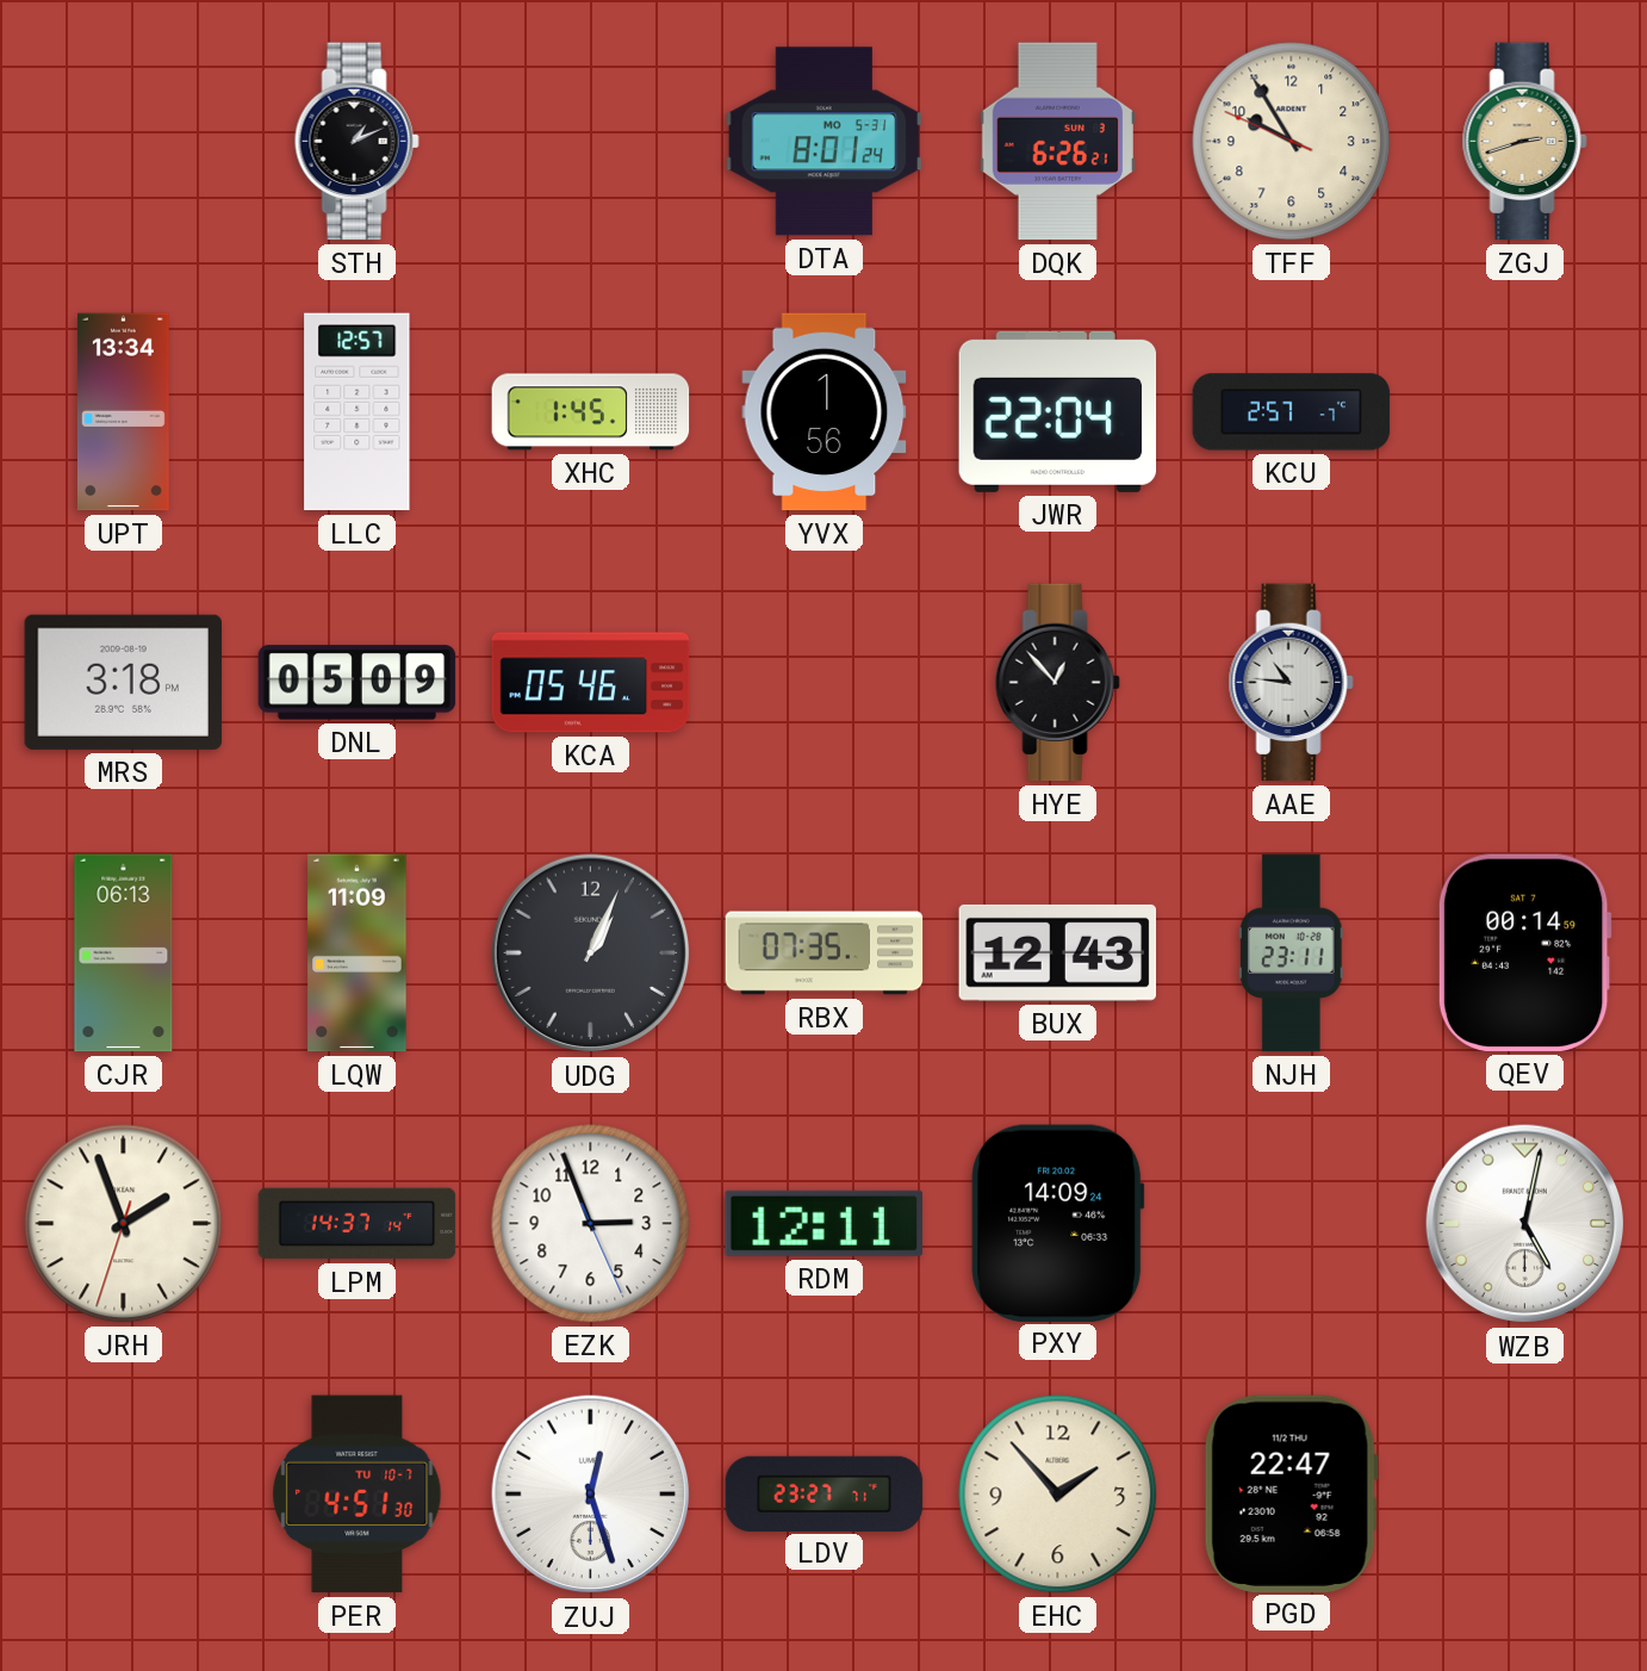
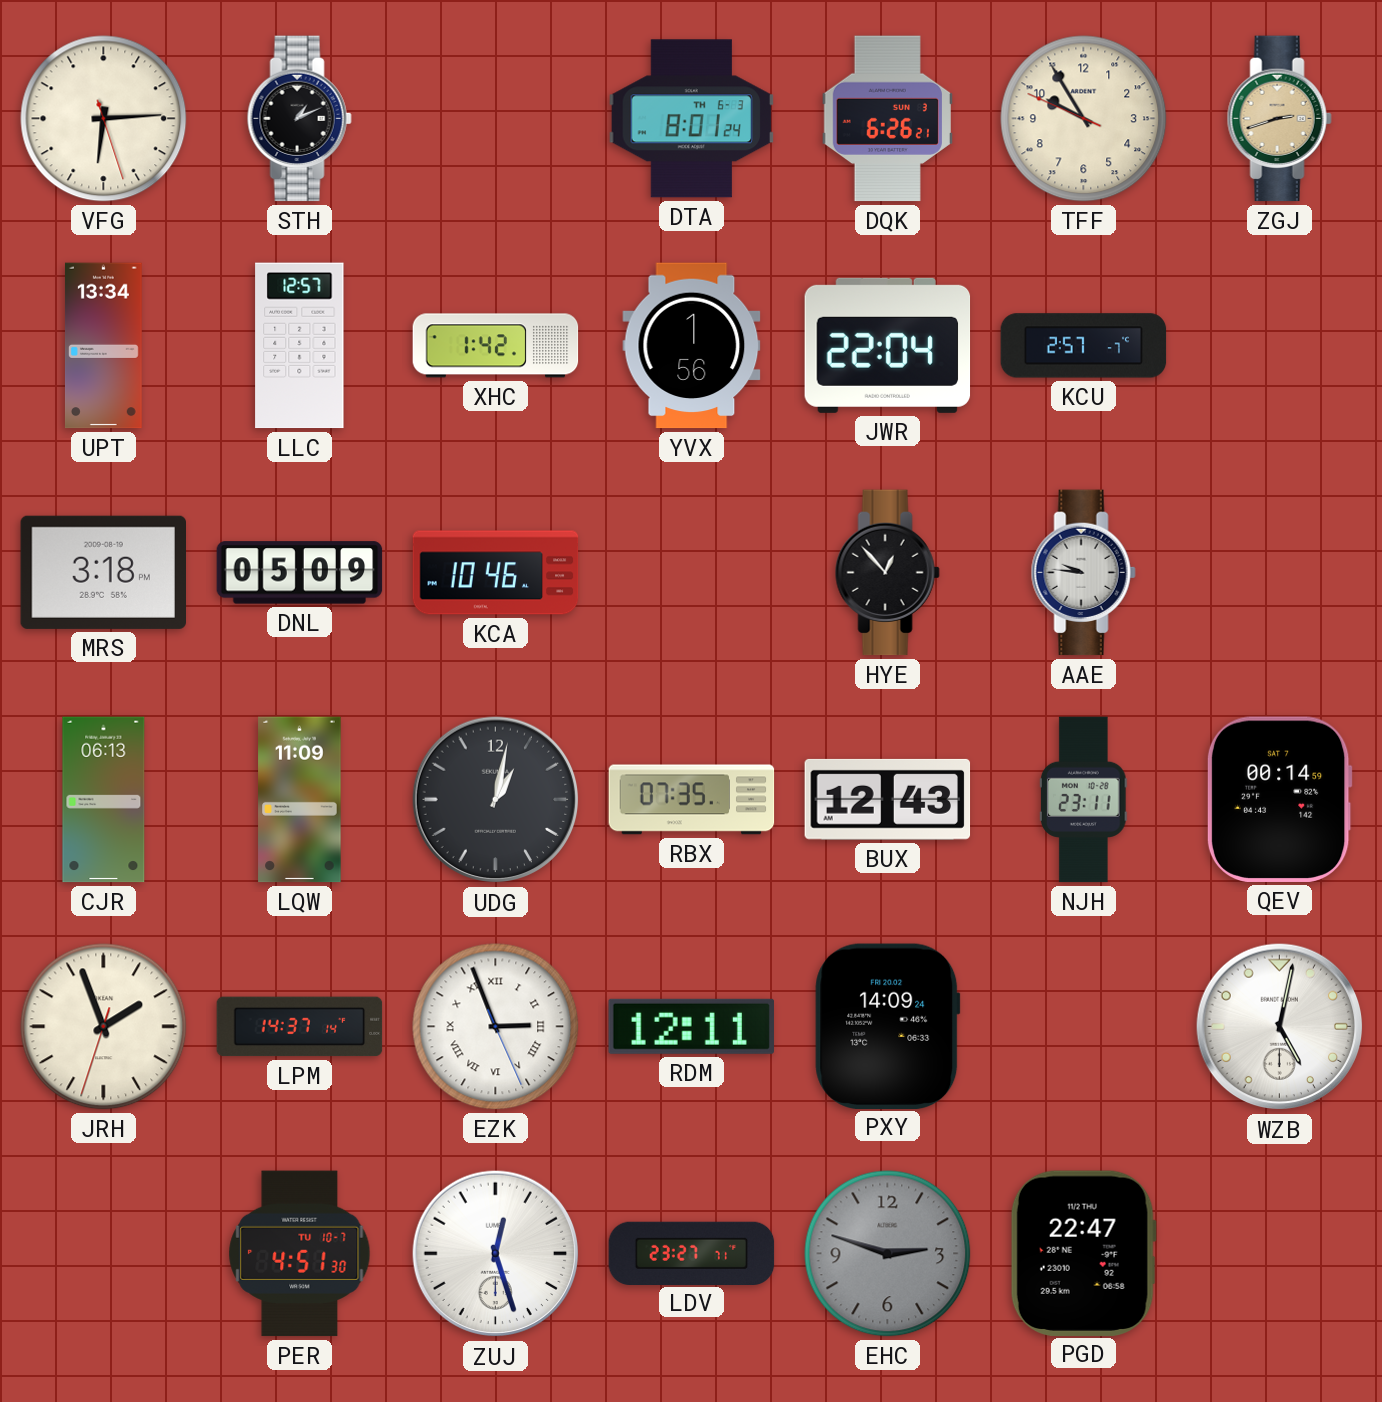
VFG: none -> 6:14
DTA date: MO 5-31 -> TH 6-3
XHC: 1:45 -> 1:42
KCA: 05:46 -> 10:46
AAE: 10:46 -> 9:46
UDG: 1:04 -> 1:02
EZK numerals: Arabic -> Roman
EHC: 1:53 -> 2:48
EHC dial: cream -> grey
